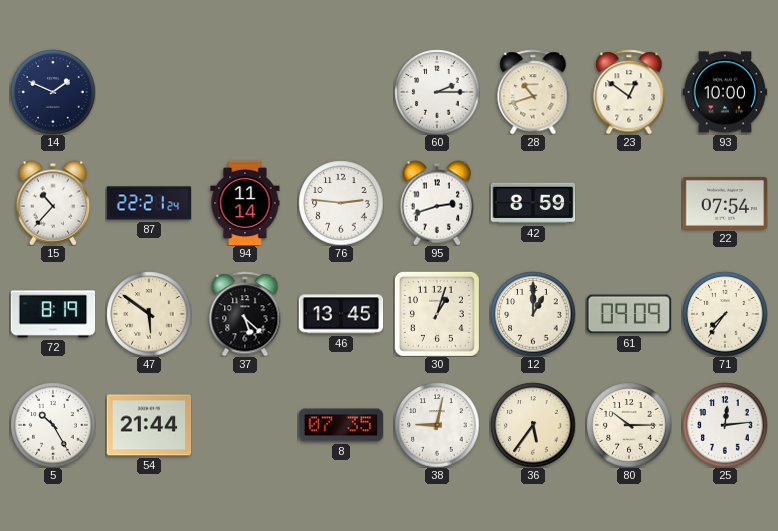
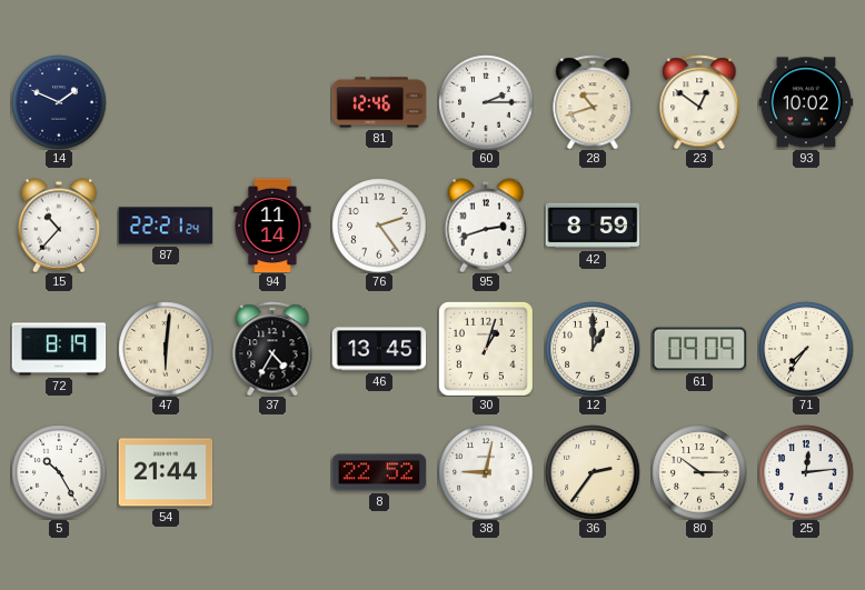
81: none -> 12:46
93: 10:00 -> 10:02
76: 2:46 -> 2:24
22: 07:54 -> none
47: 5:51 -> 6:01
37: 5:22 -> 4:35
8: 07:35 -> 22:52
36: 5:36 -> 2:36
